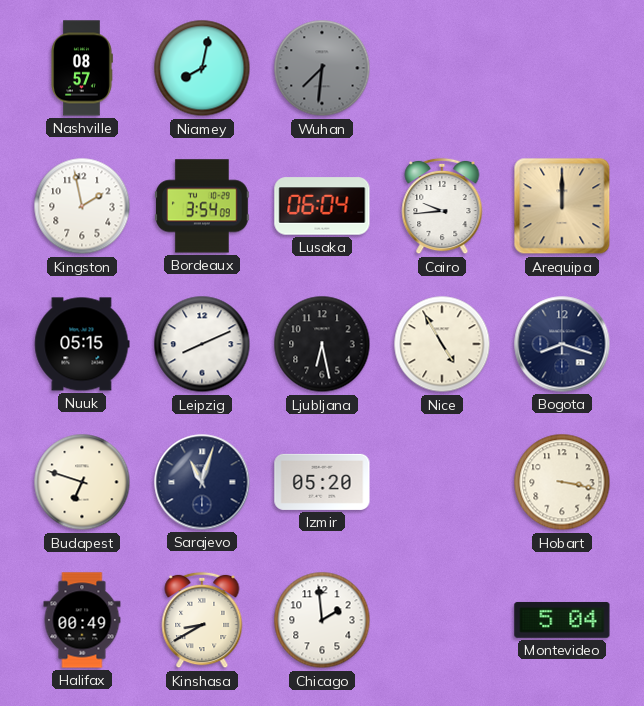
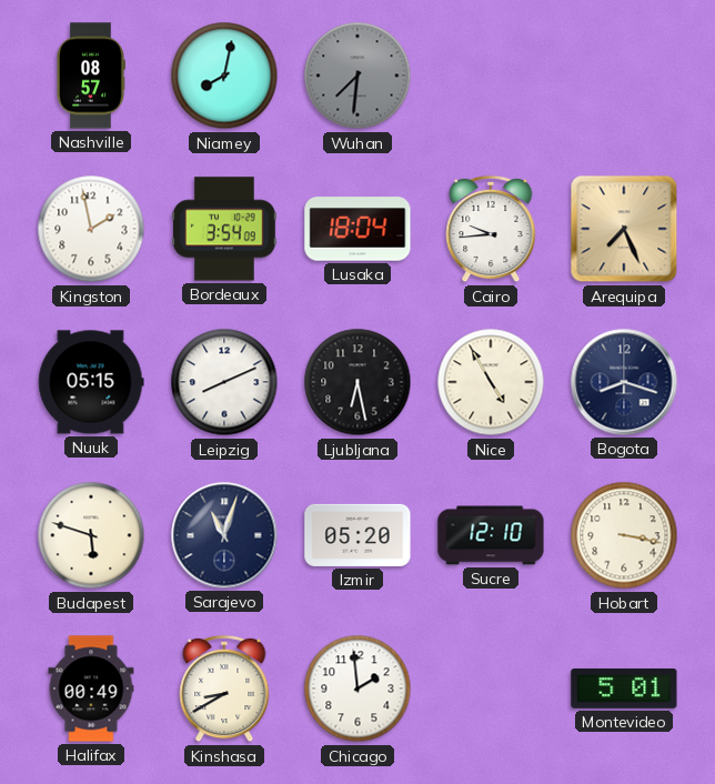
Lusaka: 06:04 -> 18:04
Arequipa: 12:00 -> 7:26
Budapest: 6:48 -> 5:48
Sucre: none -> 12:10
Montevideo: 5:04 -> 5:01
